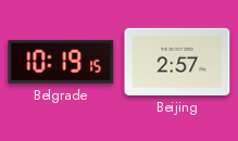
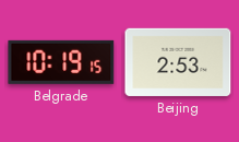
Beijing: 2:57 -> 2:53
